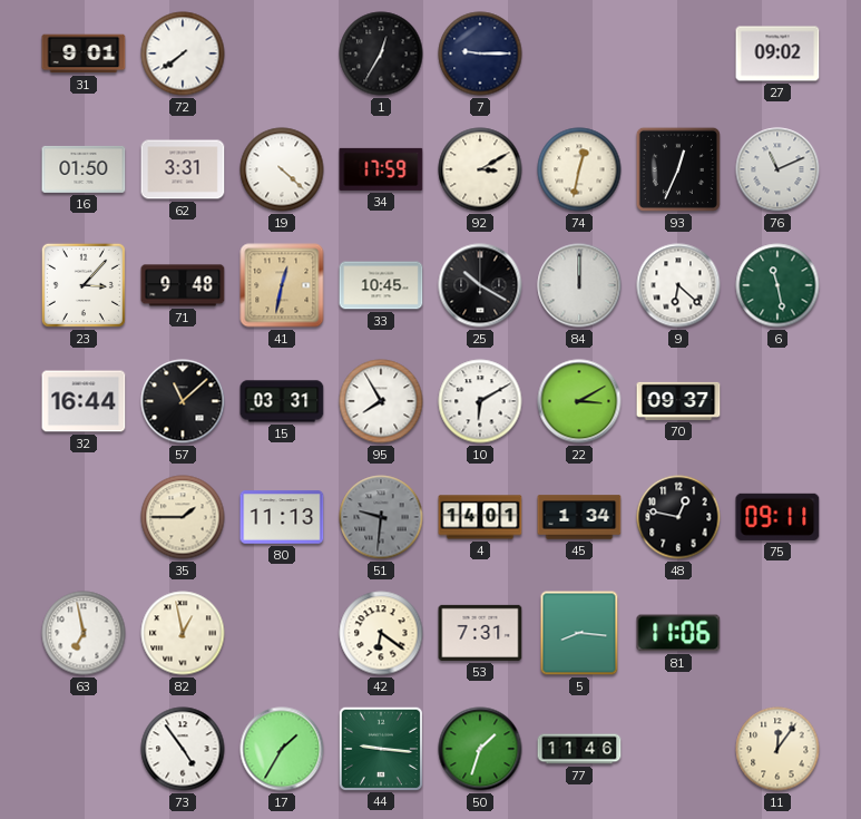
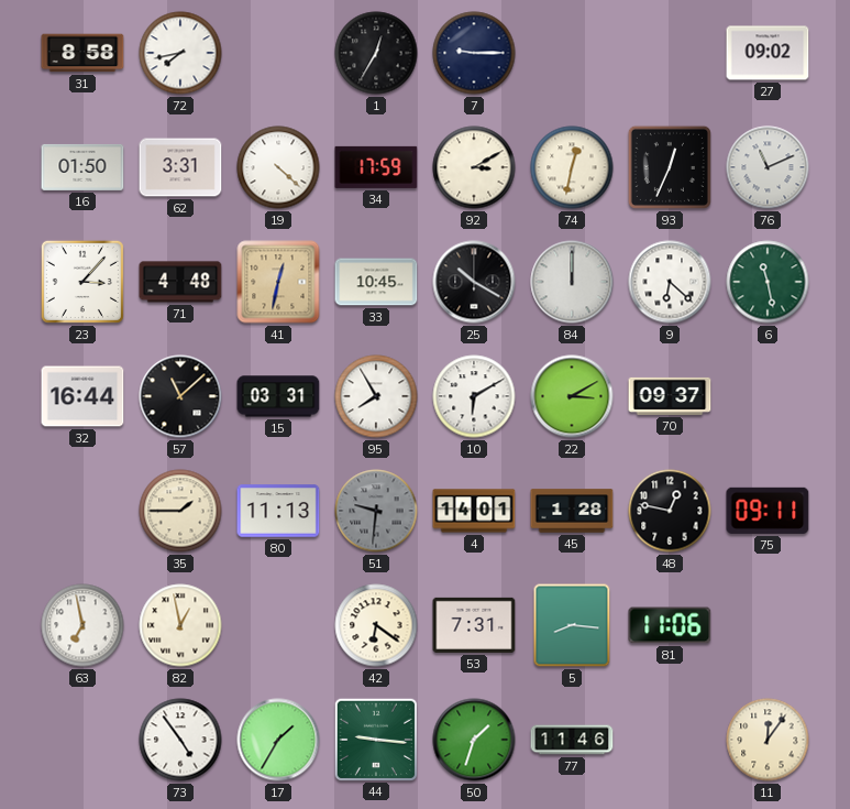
31: 9:01 -> 8:58
72: 7:39 -> 7:43
71: 9:48 -> 4:48
45: 1:34 -> 1:28
